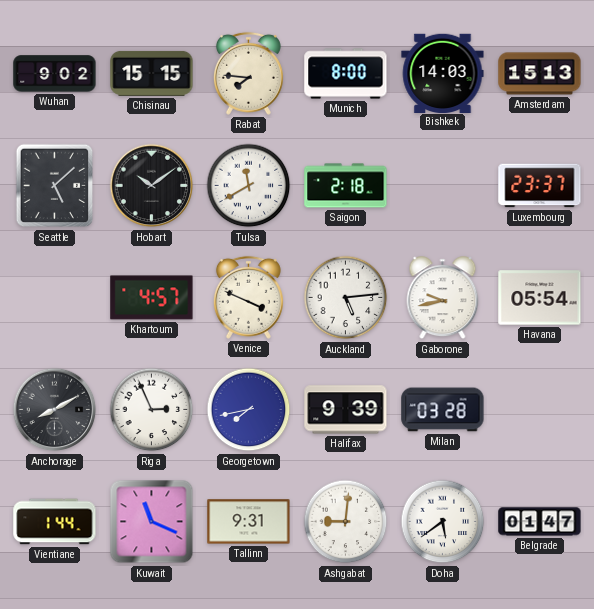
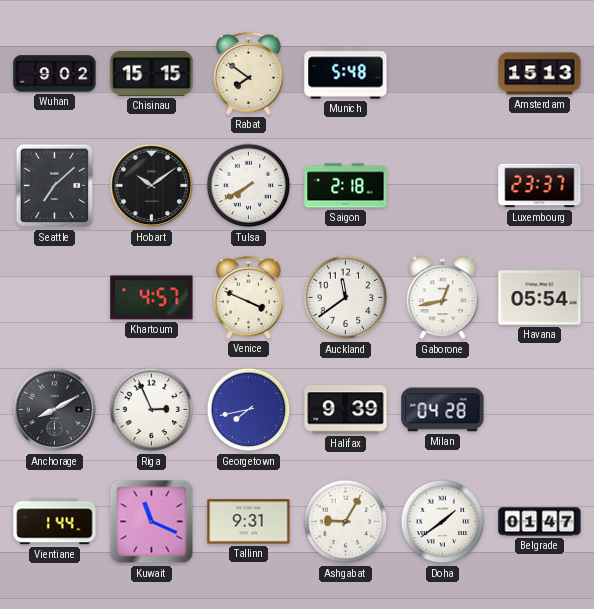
Rabat: 7:46 -> 7:51
Munich: 8:00 -> 5:48
Bishkek: 14:03 -> none
Seattle: 5:08 -> 7:08
Tulsa: 11:40 -> 7:40
Auckland: 5:14 -> 11:39
Gaborone: 9:43 -> 12:43
Milan: 03:28 -> 04:28
Ashgabat: 9:01 -> 9:05
Doha: 5:39 -> 1:39
